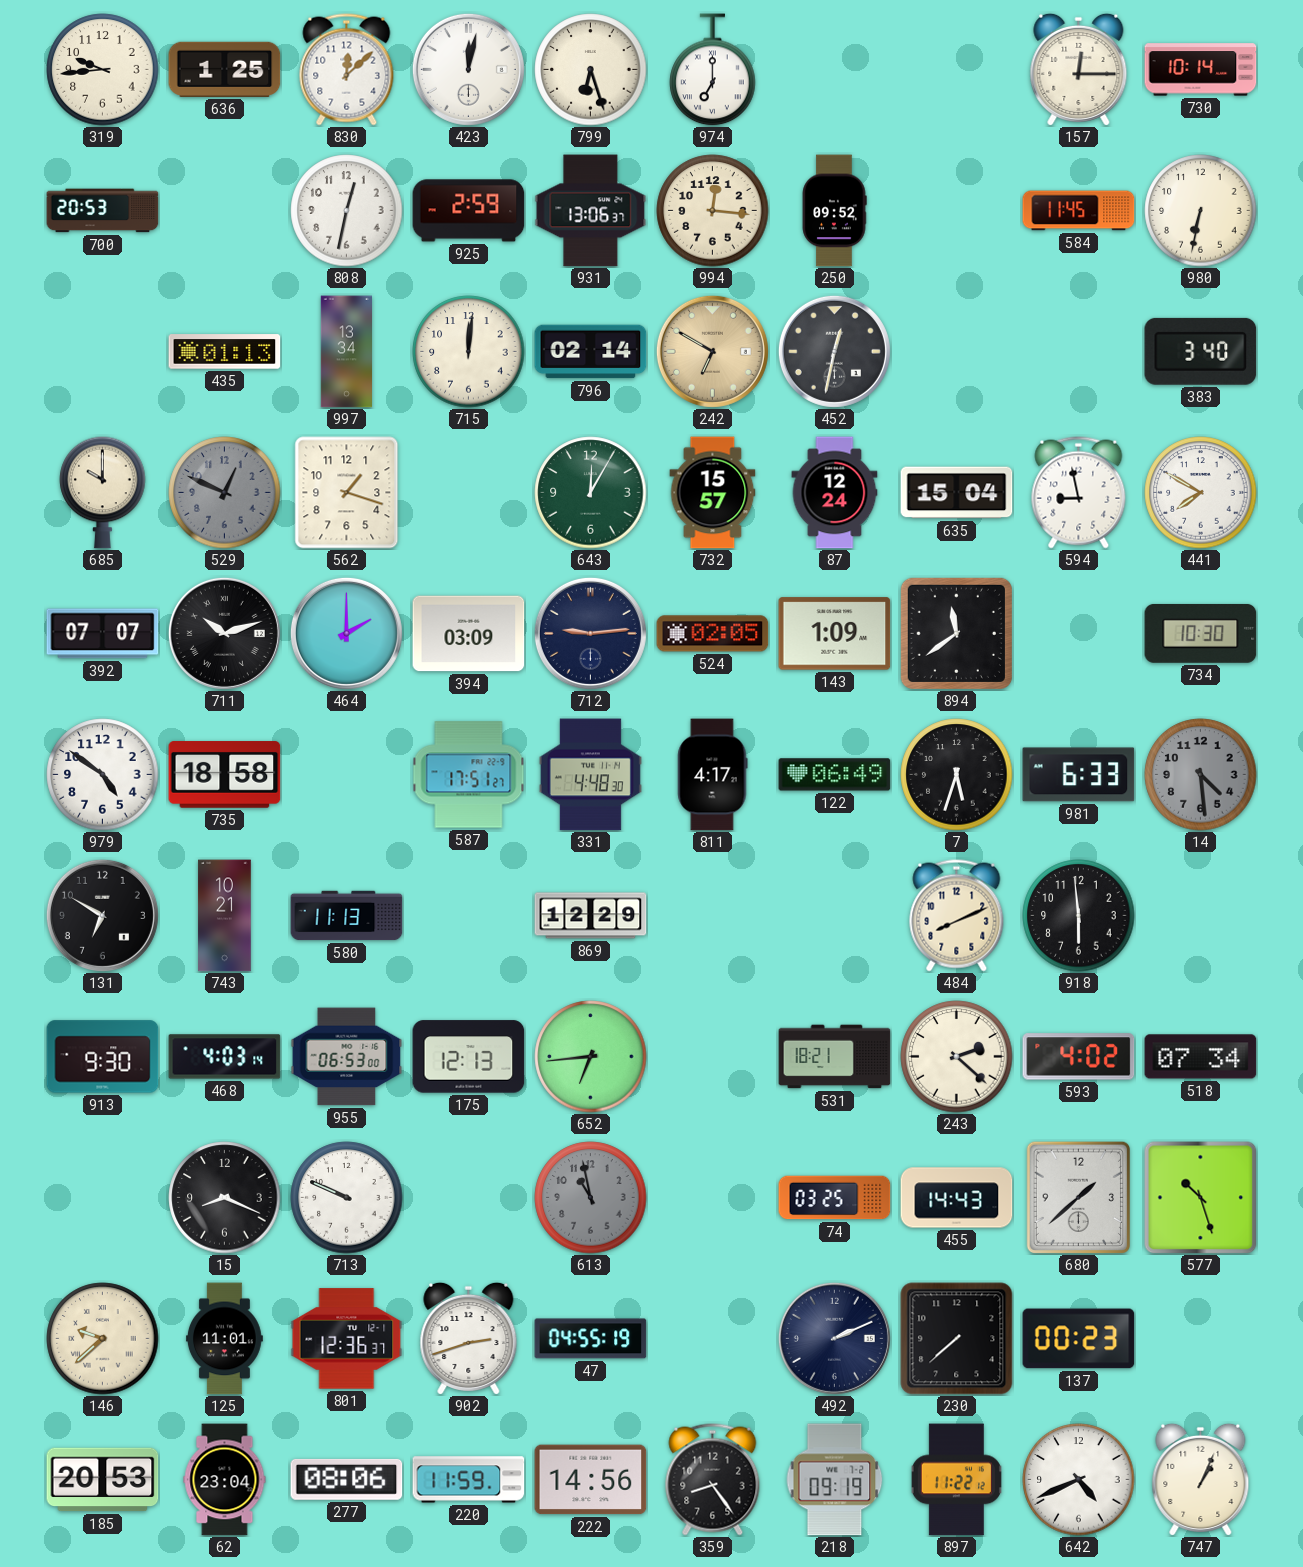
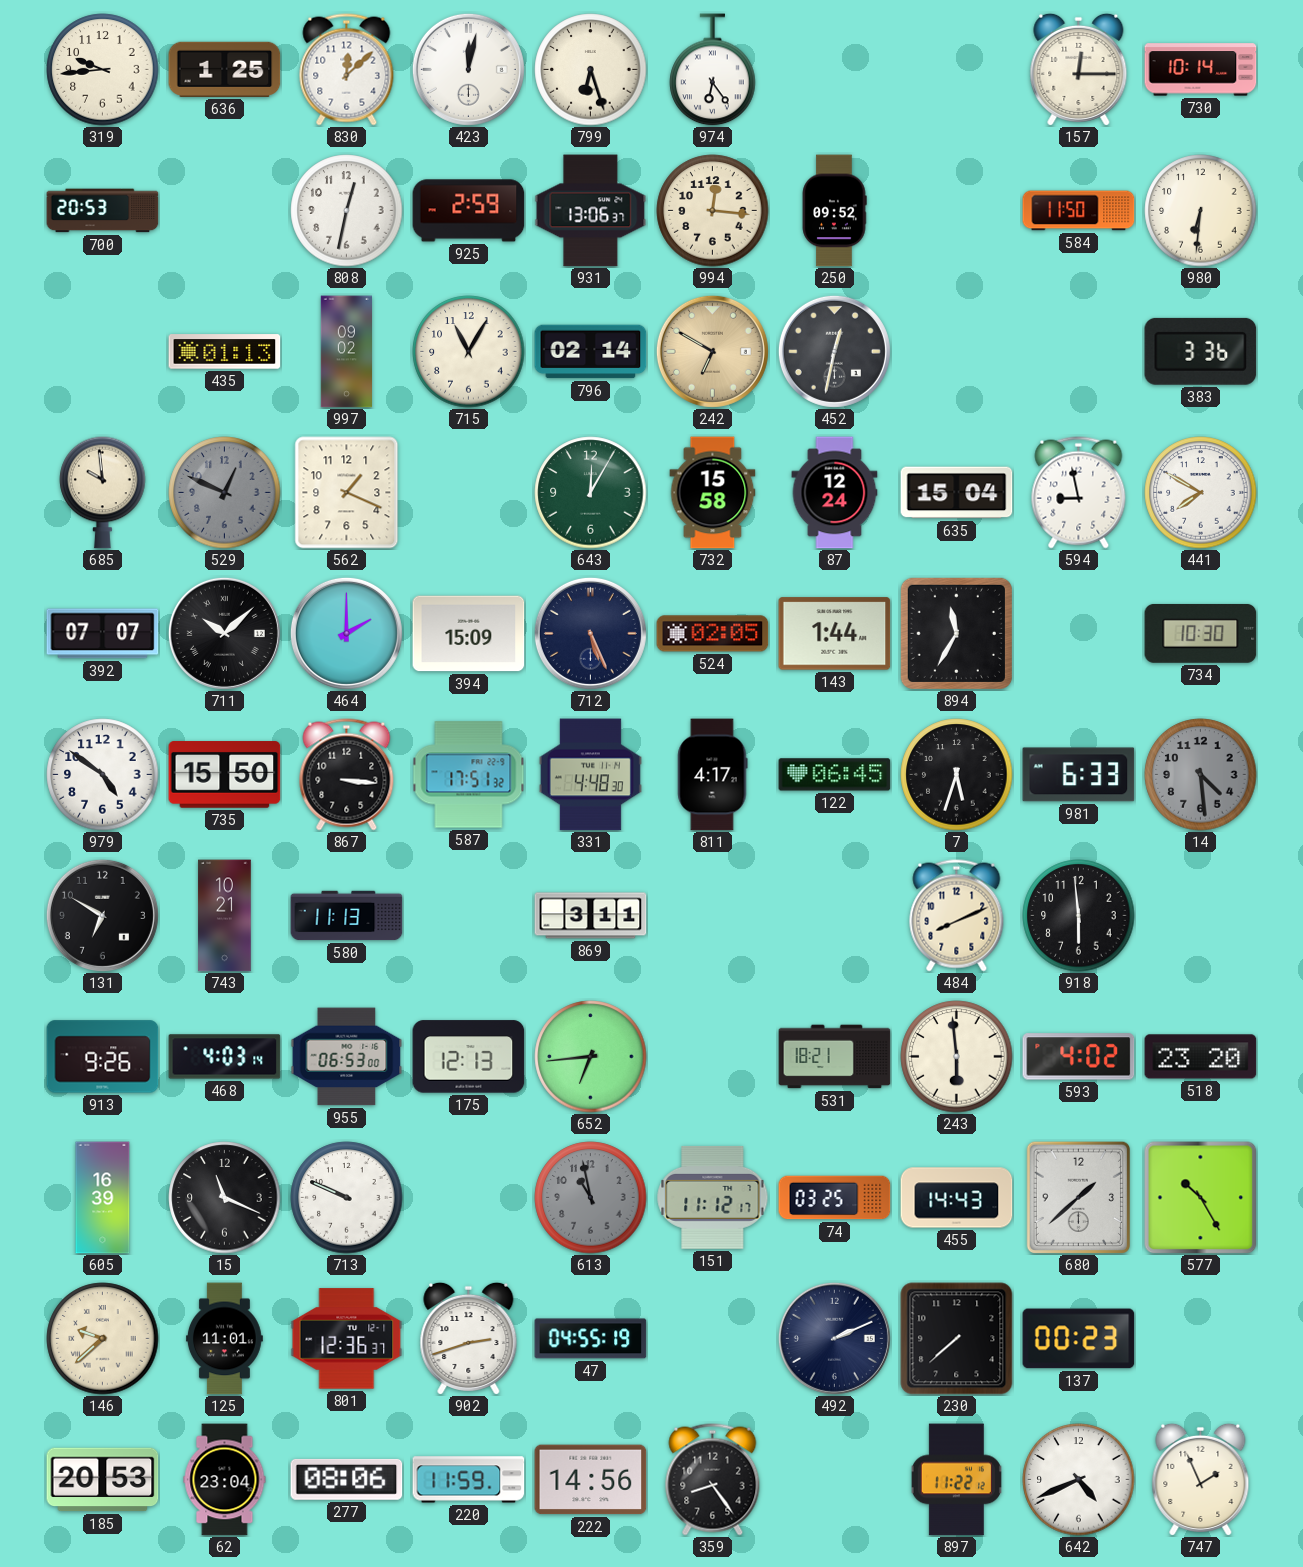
974: 7:00 -> 6:24
584: 11:45 -> 11:50
980: 6:32 -> 6:31
997: 13:34 -> 09:02
715: 12:01 -> 11:05
383: 3:40 -> 3:36
685: 10:00 -> 9:59
562: 1:18 -> 1:19
732: 15:57 -> 15:58
711: 10:12 -> 10:08
394: 03:09 -> 15:09
712: 9:14 -> 5:26
143: 1:09 -> 1:44
894: 11:39 -> 11:35
735: 18:58 -> 15:50
867: none -> 3:16
587: 17:51:27 -> 17:51:32
122: 06:49 -> 06:45
869: 12:29 -> 3:11
913: 9:30 -> 9:26
243: 2:22 -> 5:59
518: 07:34 -> 23:20
605: none -> 16:39
15: 8:19 -> 11:19
151: none -> 11:12
577: 10:27 -> 10:25
218: 09:19 -> none
747: 1:04 -> 1:56
